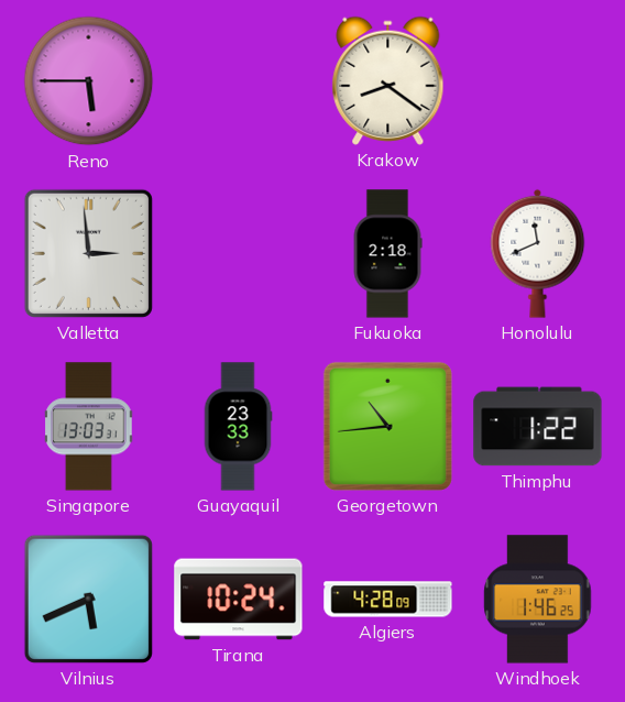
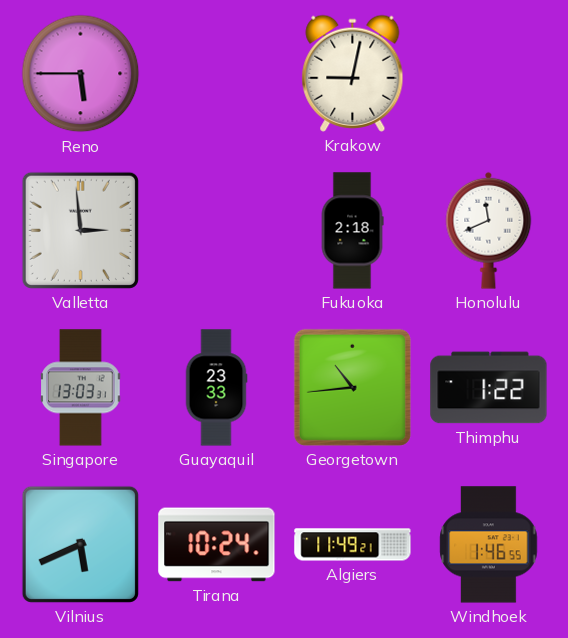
Krakow: 8:21 -> 9:02
Algiers: 4:28 -> 11:49
Windhoek: 1:46:25 -> 1:46:55
